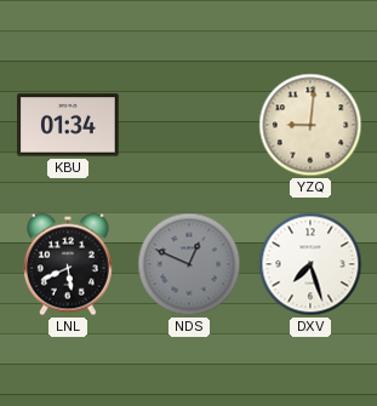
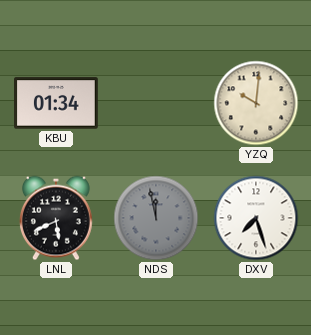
YZQ: 9:01 -> 10:01
NDS: 12:49 -> 11:58
